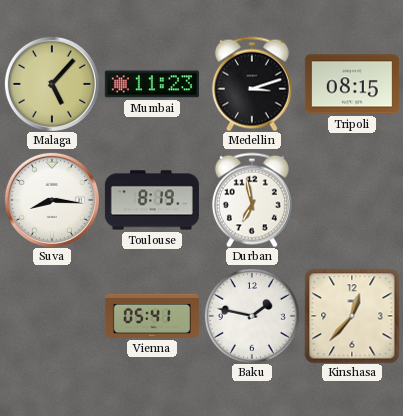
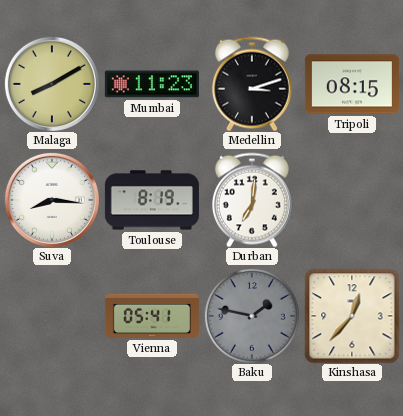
Malaga: 5:07 -> 8:10
Durban: 6:58 -> 7:01
Baku dial: white -> grey
